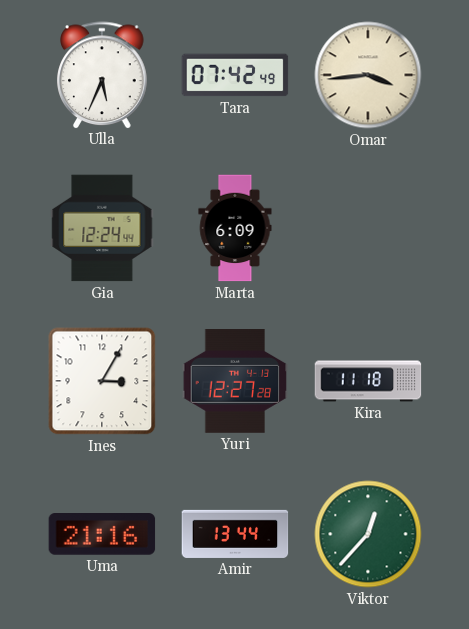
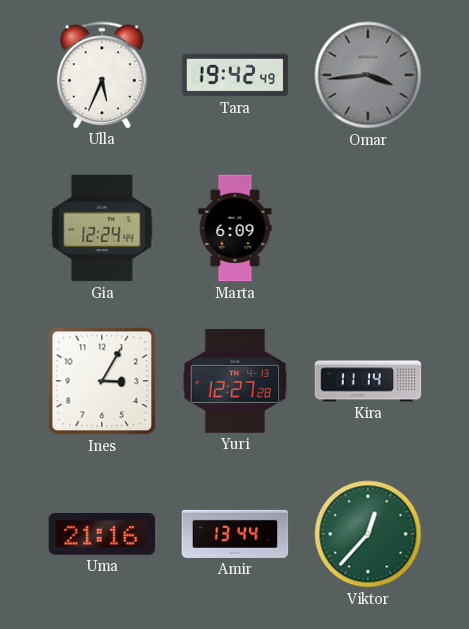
Tara: 07:42 -> 19:42
Omar dial: cream -> grey
Kira: 11:18 -> 11:14
